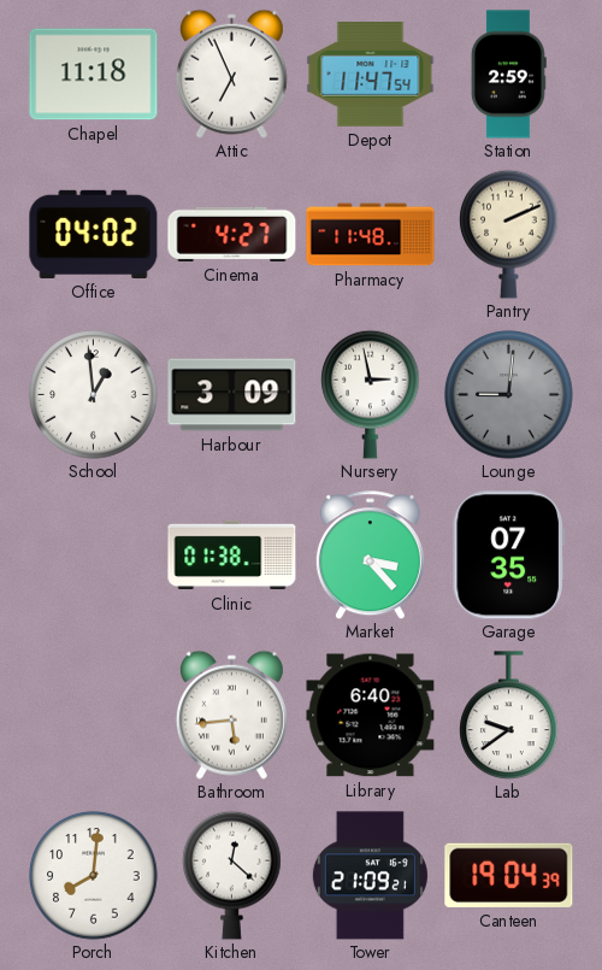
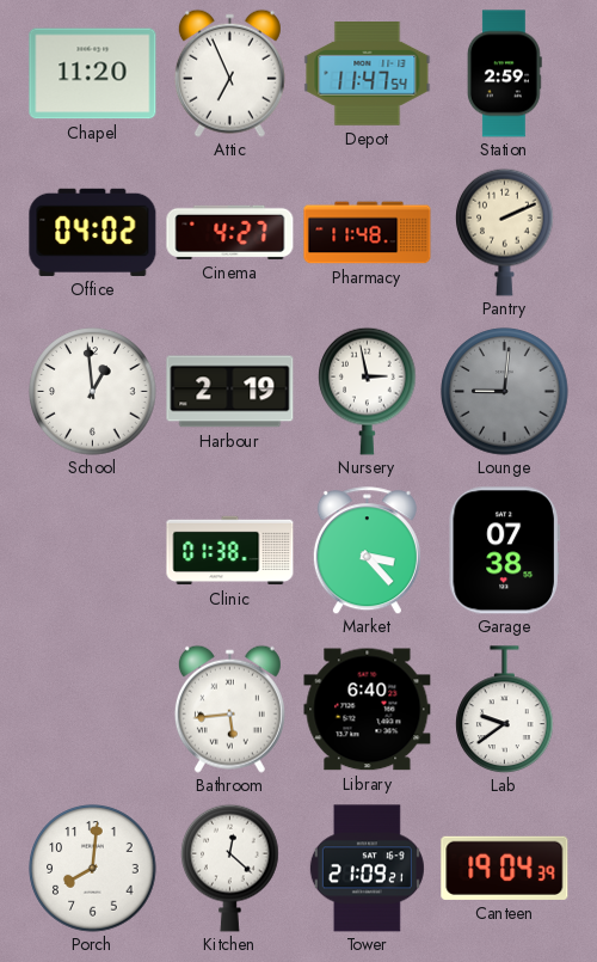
Chapel: 11:18 -> 11:20
Harbour: 3:09 -> 2:19
Garage: 07:35 -> 07:38
